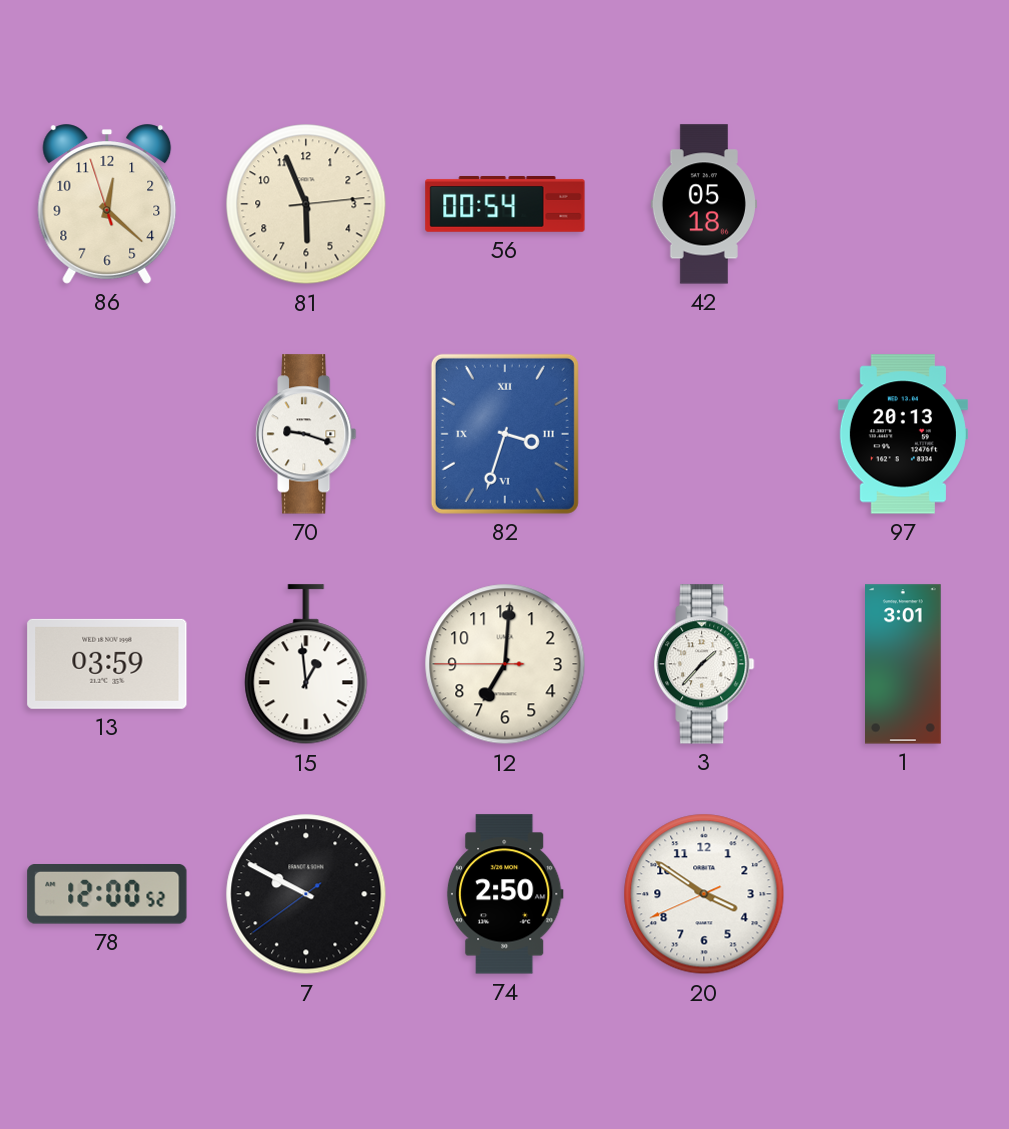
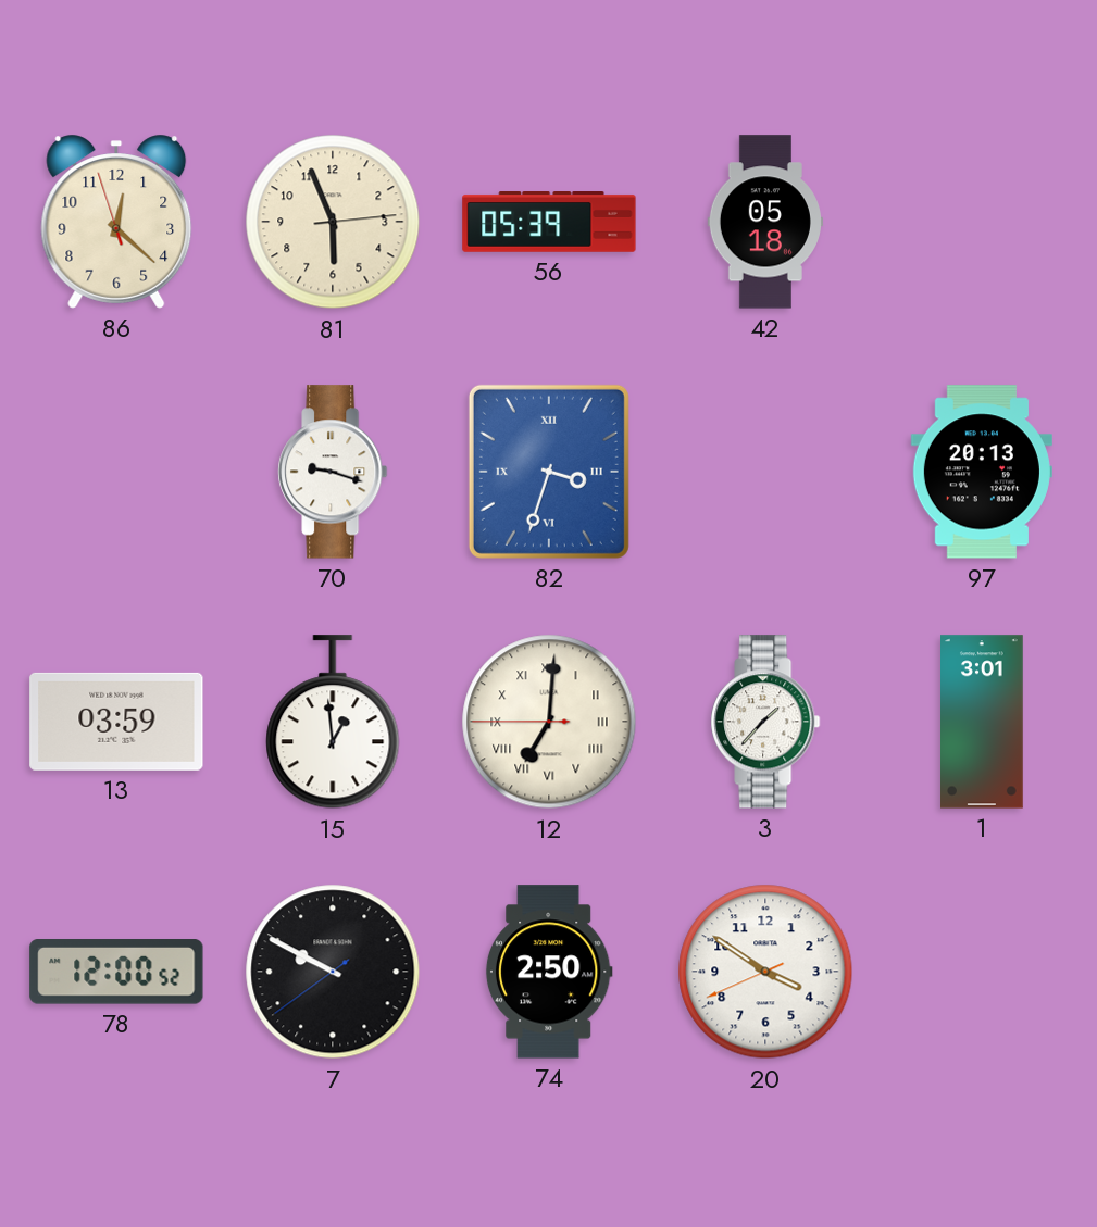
56: 00:54 -> 05:39
12 numerals: Arabic -> Roman
